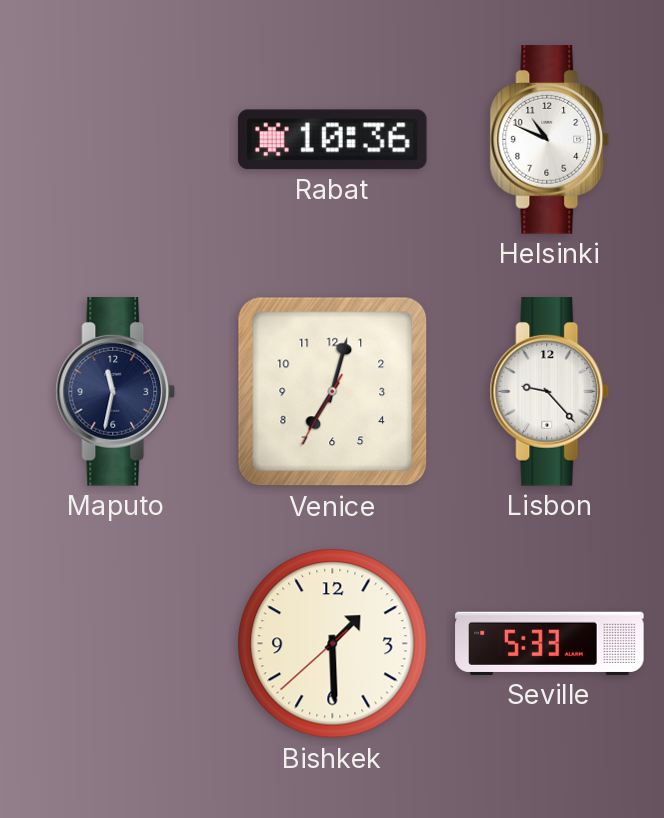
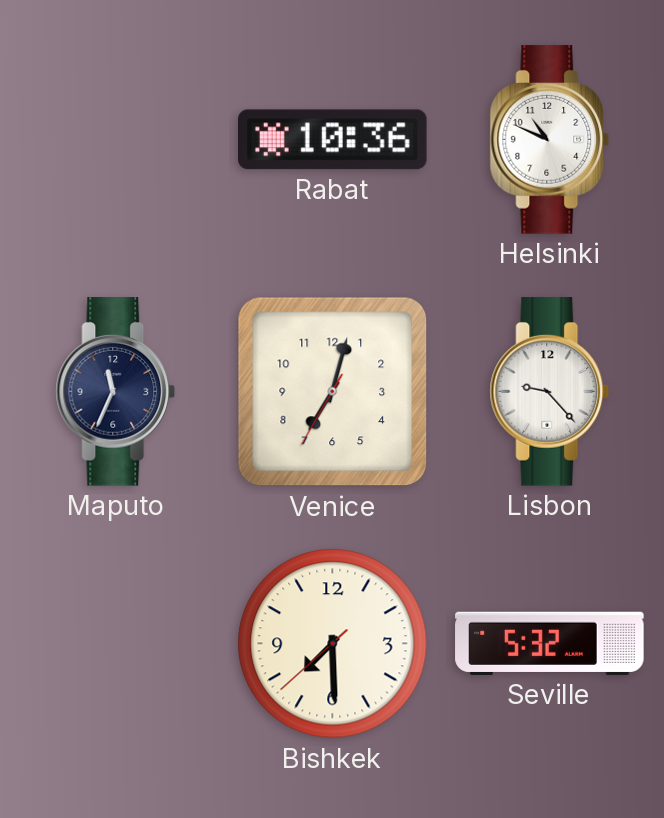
Maputo: 11:32 -> 11:34
Bishkek: 1:29 -> 7:29
Seville: 5:33 -> 5:32
